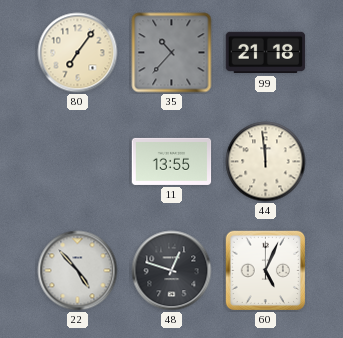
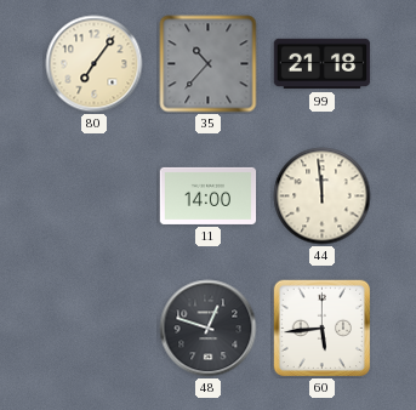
11: 13:55 -> 14:00
22: 4:53 -> none
60: 5:04 -> 5:44
